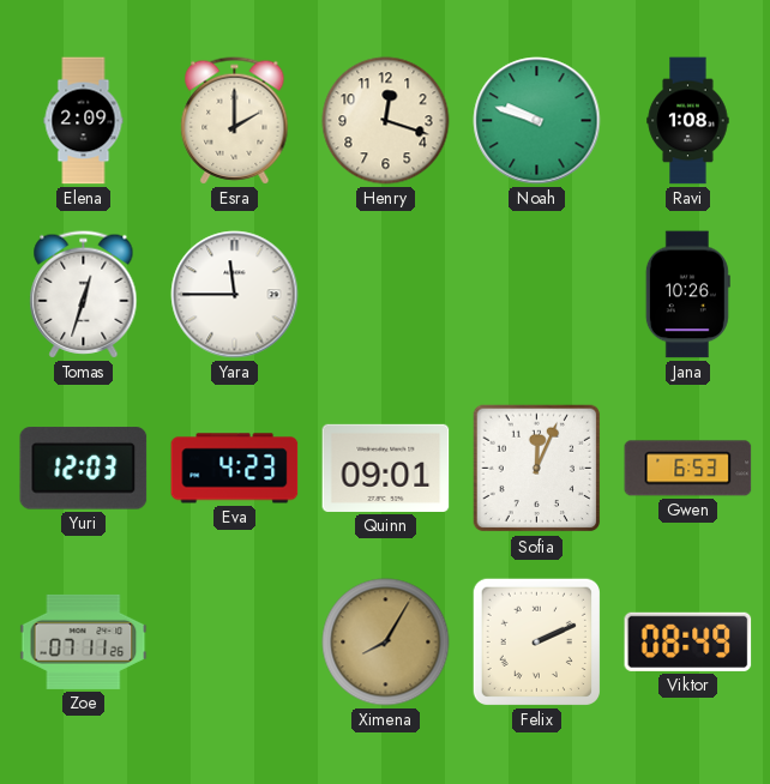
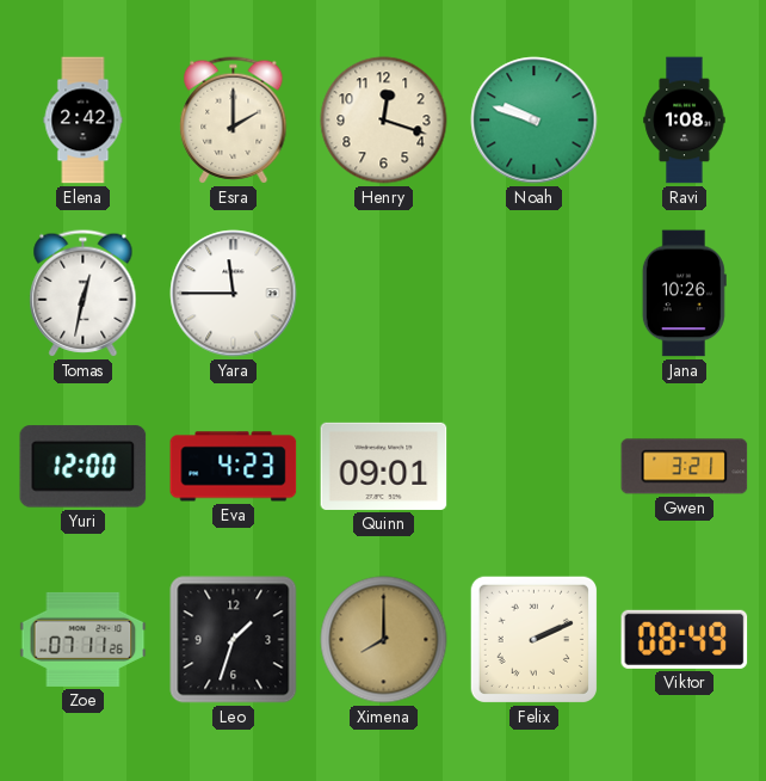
Elena: 2:09 -> 2:42
Tomas: 12:33 -> 12:32
Yuri: 12:03 -> 12:00
Sofia: 12:04 -> none
Gwen: 6:53 -> 3:21
Leo: none -> 1:33
Ximena: 8:05 -> 8:00
